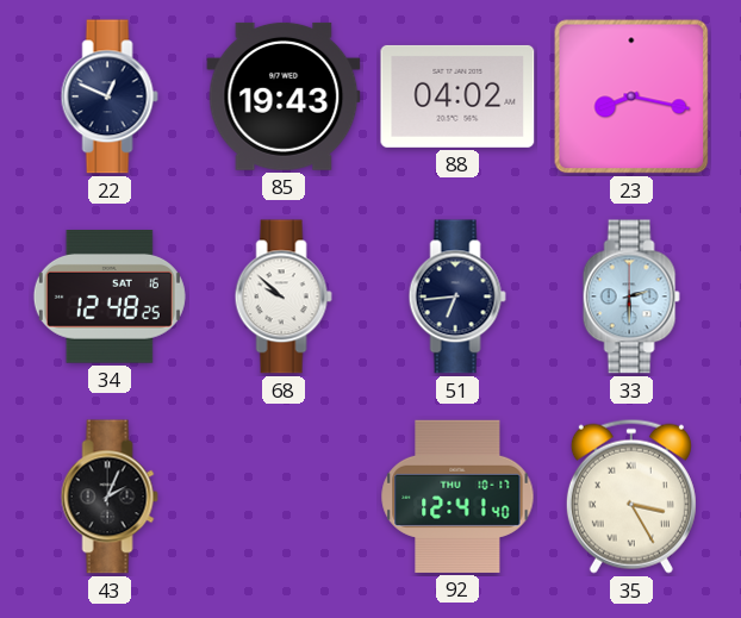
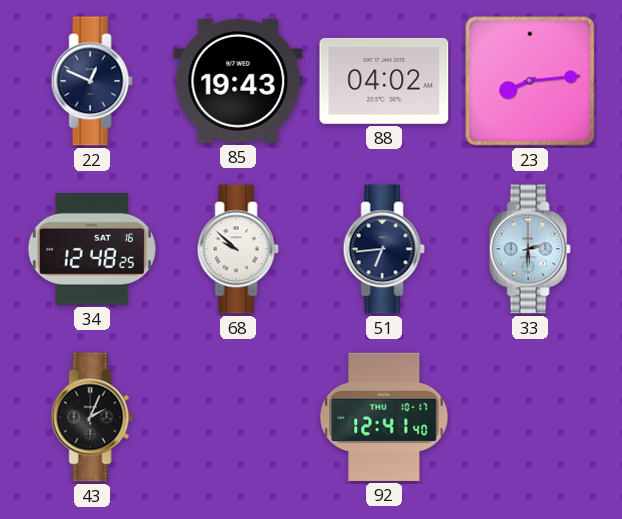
23: 8:17 -> 8:14
35: 3:25 -> none
